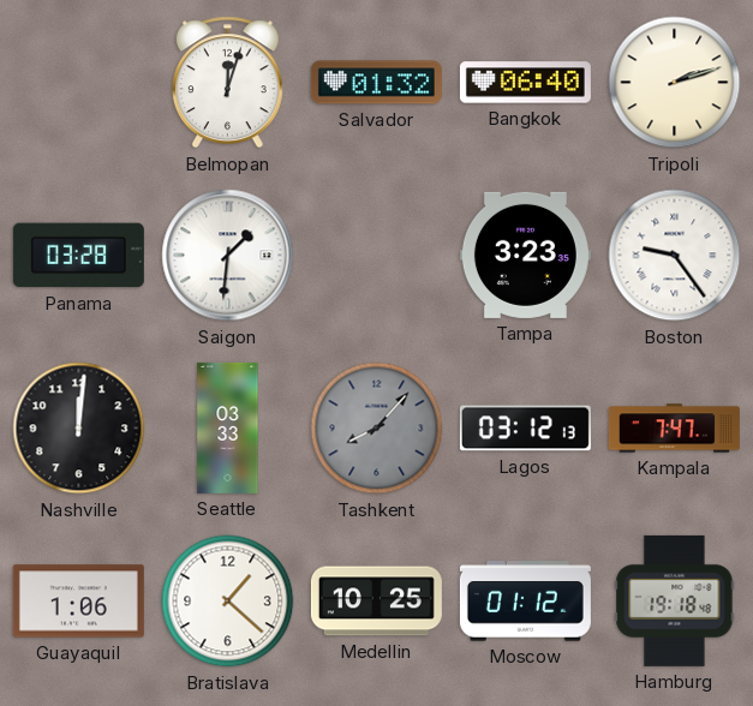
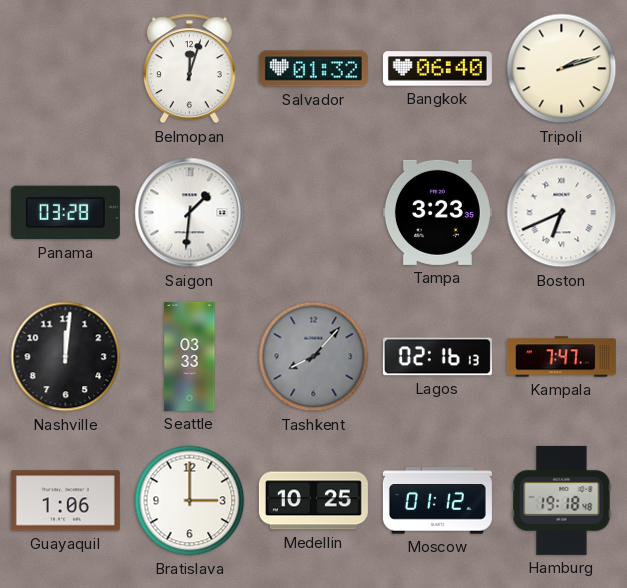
Boston: 9:24 -> 6:41
Lagos: 03:12 -> 02:16
Bratislava: 1:22 -> 3:00
